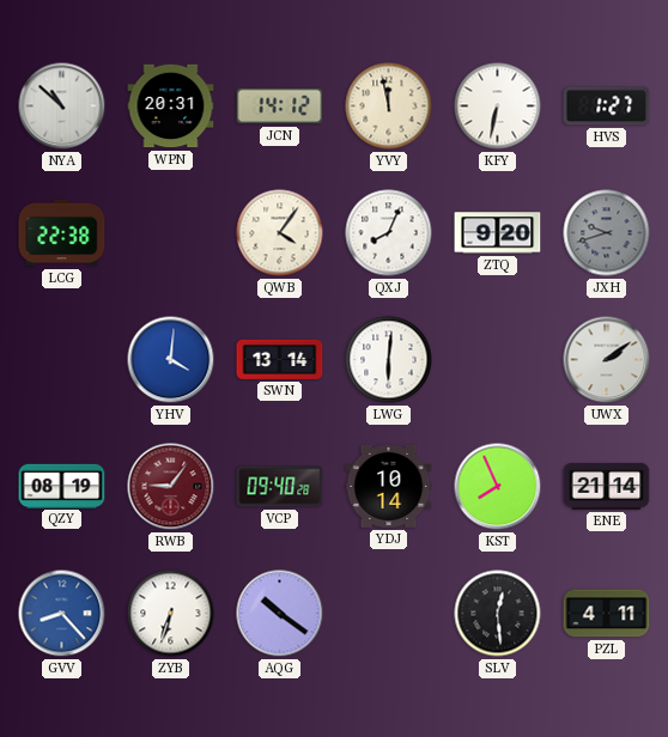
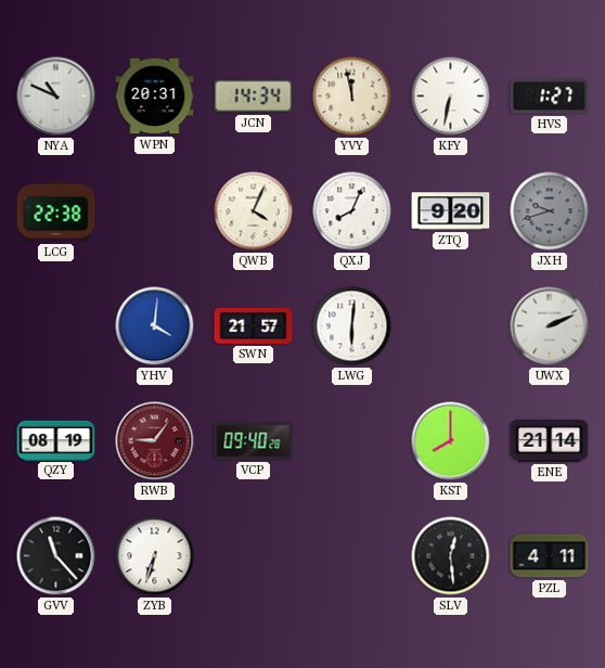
NYA: 10:52 -> 10:49
JCN: 14:12 -> 14:34
QWB: 4:06 -> 4:04
SWN: 13:14 -> 21:57
UWX: 2:09 -> 2:11
YDJ: 10:14 -> none
KST: 7:56 -> 8:00
GVV: 8:23 -> 11:23
GVV dial: blue -> black
AQG: 10:21 -> none
